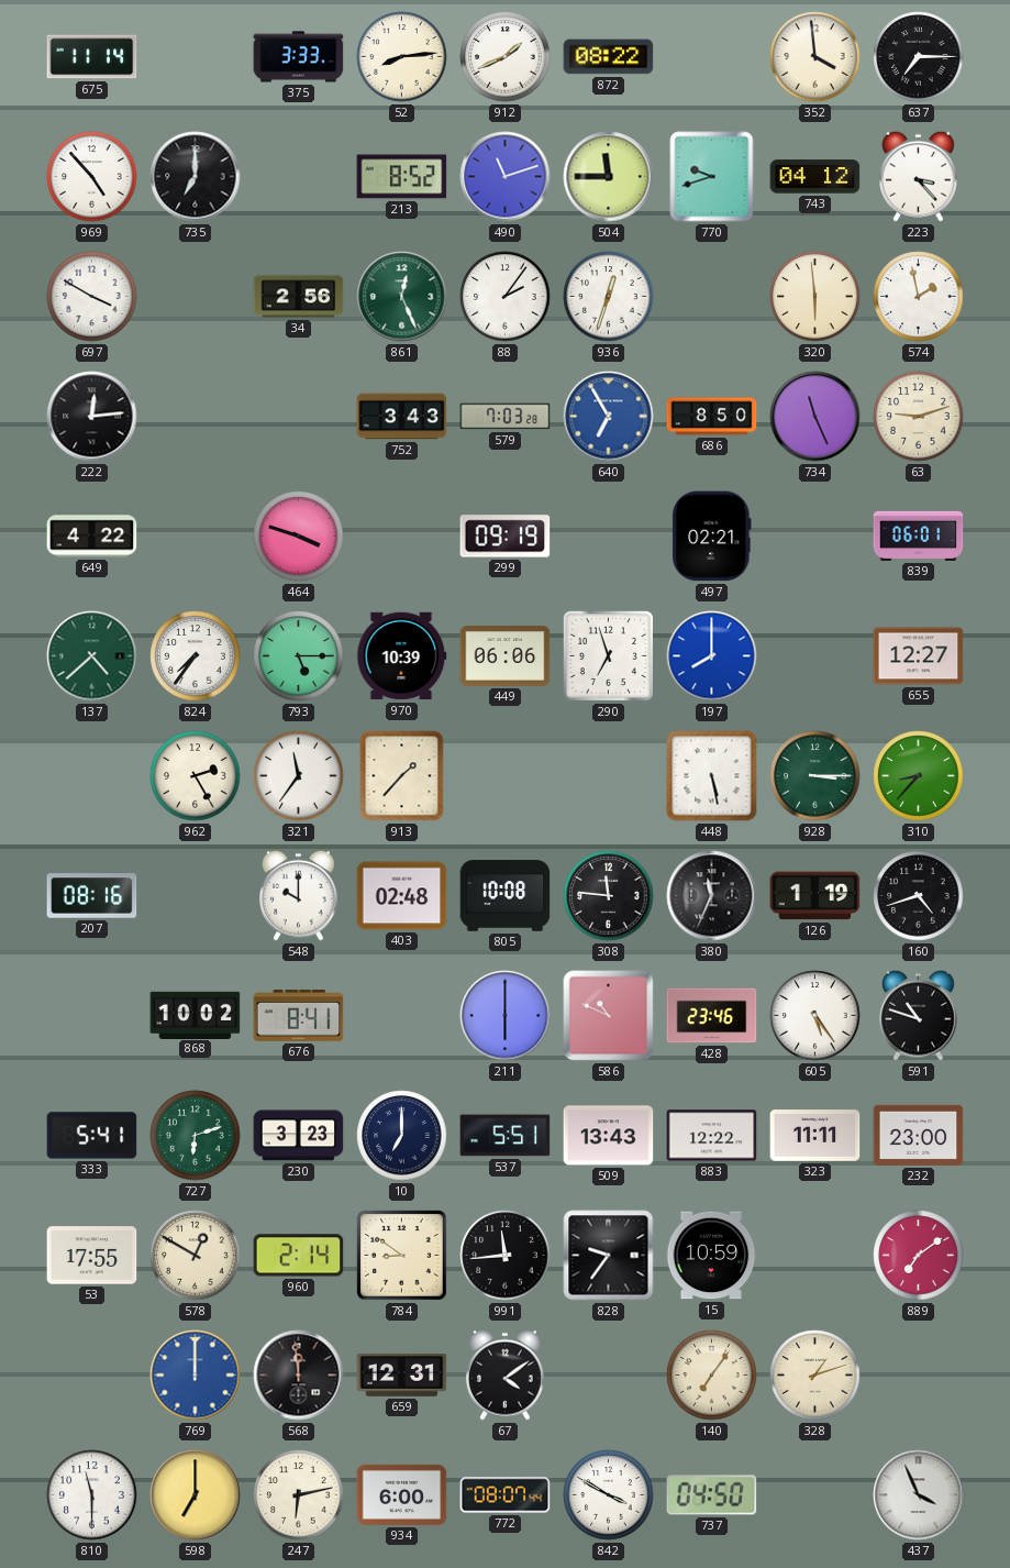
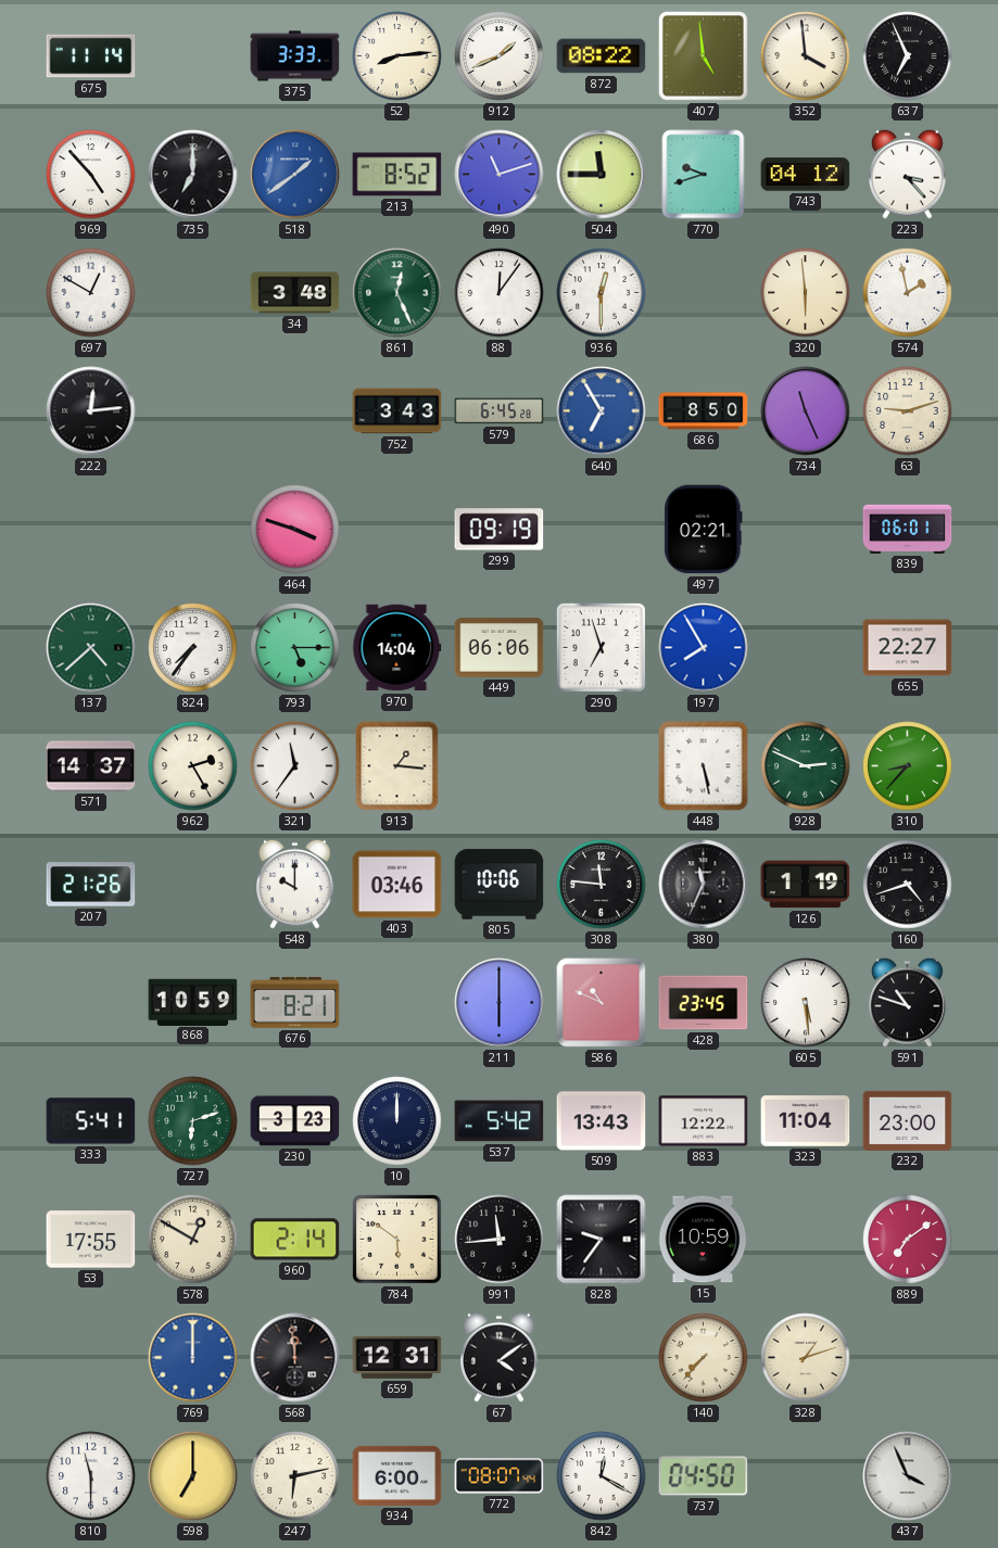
407: none -> 4:59
637: 7:15 -> 6:56
518: none -> 1:39
697: 3:50 -> 12:50
34: 2:56 -> 3:48
88: 2:06 -> 12:06
936: 12:33 -> 12:30
579: 7:03 -> 6:45
649: 4:22 -> none
970: 10:39 -> 14:04
197: 8:00 -> 7:55
655: 12:27 -> 22:27
571: none -> 14:37
913: 1:37 -> 1:16
928: 3:15 -> 2:49
207: 08:16 -> 21:26
403: 02:48 -> 03:46
805: 10:08 -> 10:06
868: 10:02 -> 10:59
676: 8:41 -> 8:21
428: 23:46 -> 23:45
605: 5:24 -> 5:29
10: 7:00 -> 12:00
537: 5:51 -> 5:42
323: 11:11 -> 11:04
784: 8:51 -> 5:51
140: 7:06 -> 7:37
842: 3:50 -> 12:20
